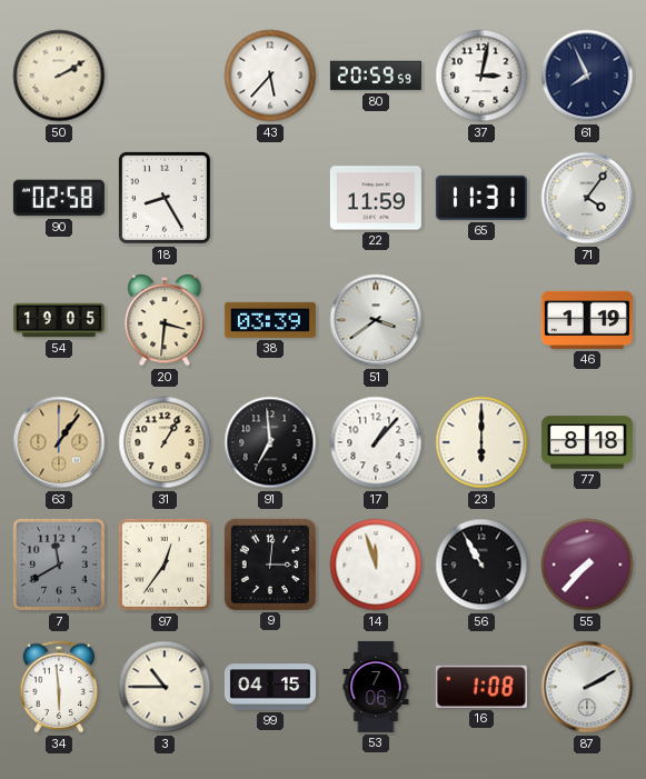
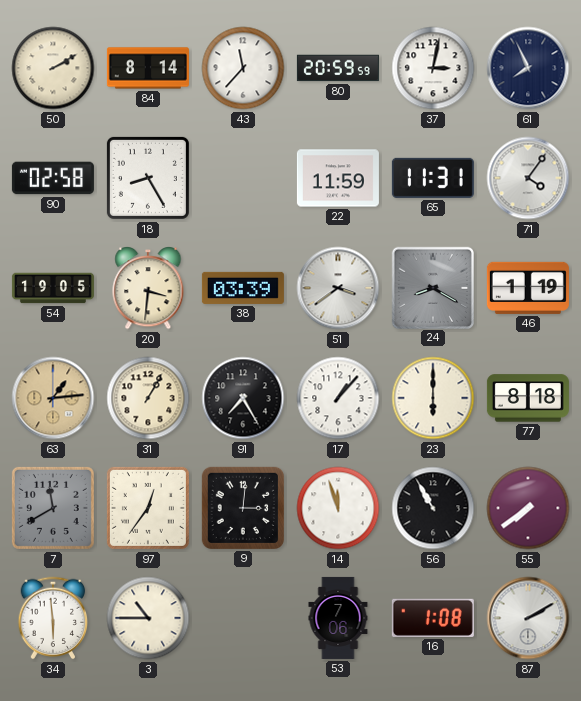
84: none -> 8:14
43: 5:37 -> 11:37
24: none -> 8:20
63: 1:06 -> 1:14
91: 6:59 -> 7:25
55: 7:37 -> 7:39
99: 04:15 -> none
